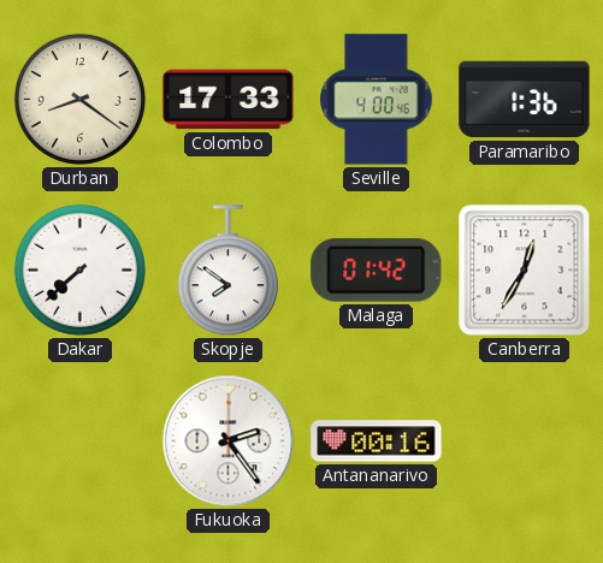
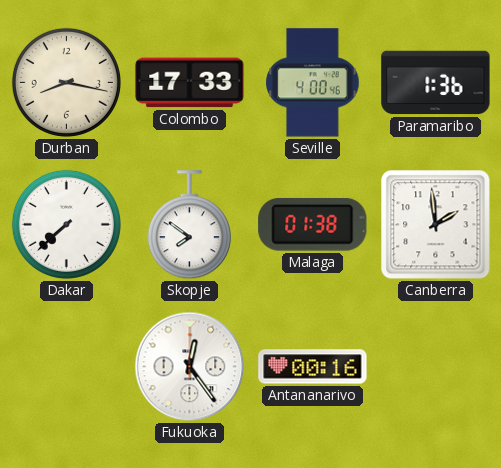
Durban: 8:21 -> 8:17
Malaga: 01:42 -> 01:38
Canberra: 12:35 -> 1:59
Fukuoka: 2:24 -> 12:24
